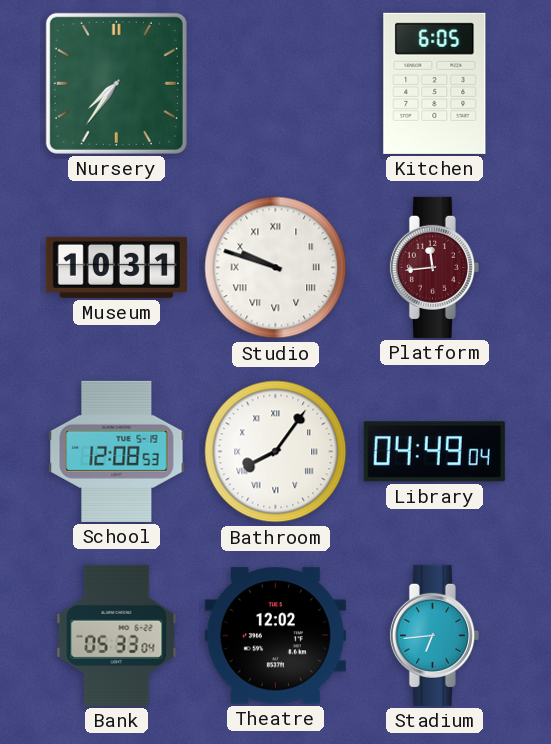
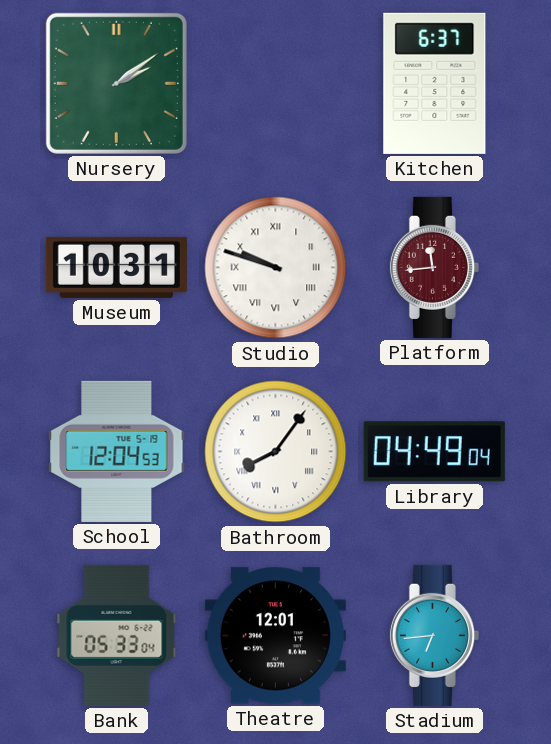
Nursery: 7:36 -> 2:09
Kitchen: 6:05 -> 6:37
School: 12:08 -> 12:04
Theatre: 12:02 -> 12:01
